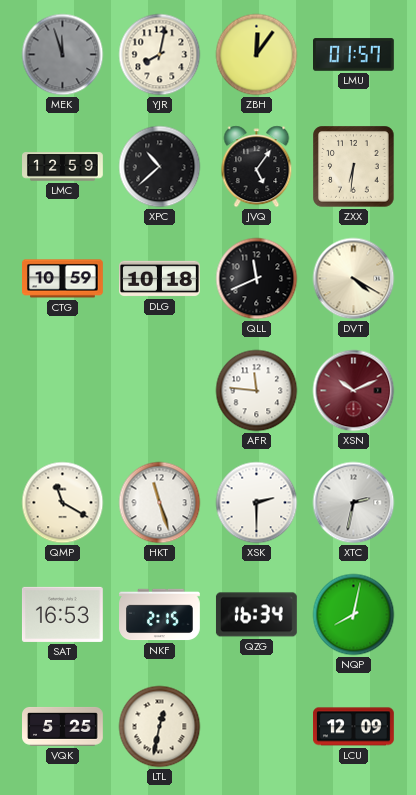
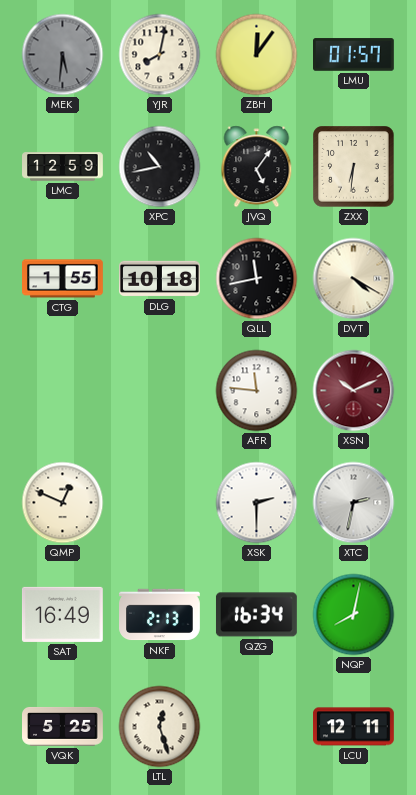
MEK: 11:57 -> 5:31
XPC: 10:38 -> 10:43
CTG: 10:59 -> 1:55
QLL: 11:41 -> 11:43
QMP: 11:20 -> 12:49
HKT: 11:27 -> none
SAT: 16:53 -> 16:49
NKF: 2:15 -> 2:13
LTL: 12:32 -> 12:27
LCU: 12:09 -> 12:11
